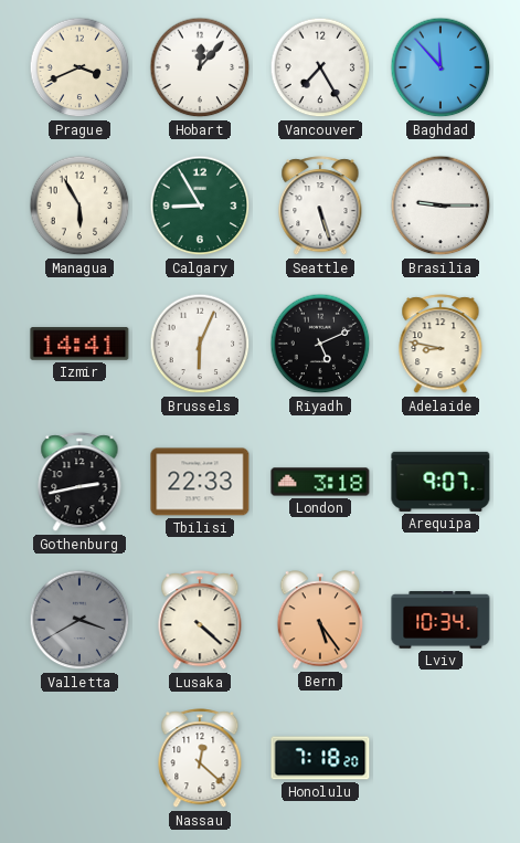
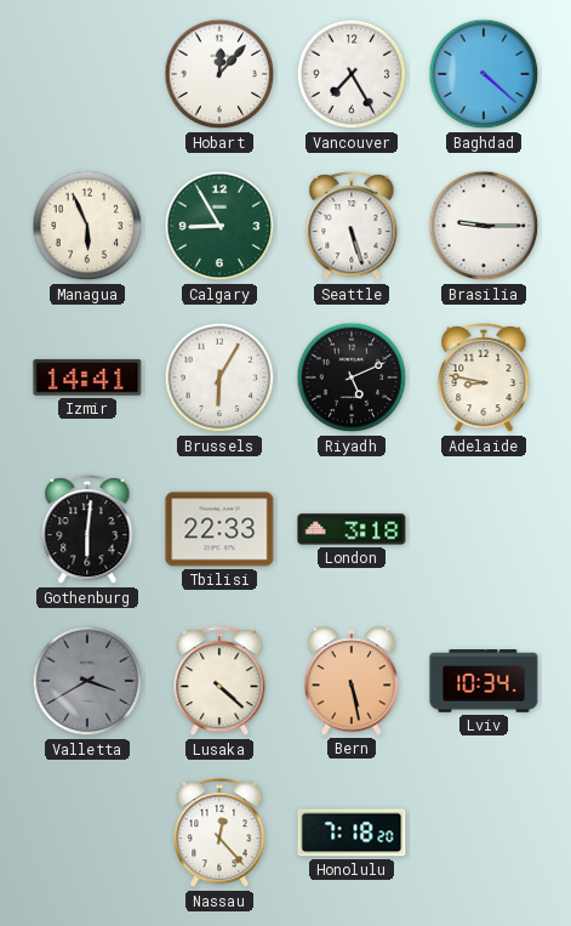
Prague: 3:41 -> none
Baghdad: 11:53 -> 4:22
Managua: 5:55 -> 5:56
Brussels: 6:04 -> 6:05
Gothenburg: 2:43 -> 6:01
Arequipa: 9:07 -> none
Bern: 5:24 -> 5:28
Nassau: 12:22 -> 12:23
